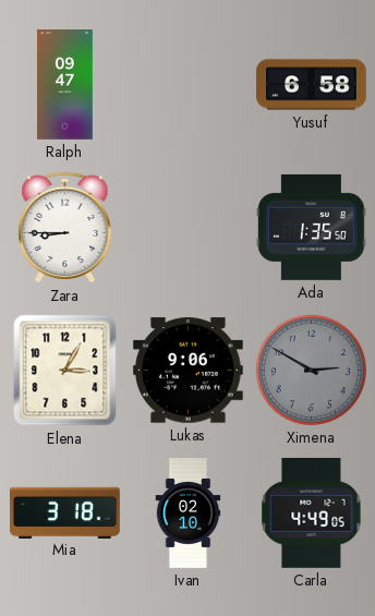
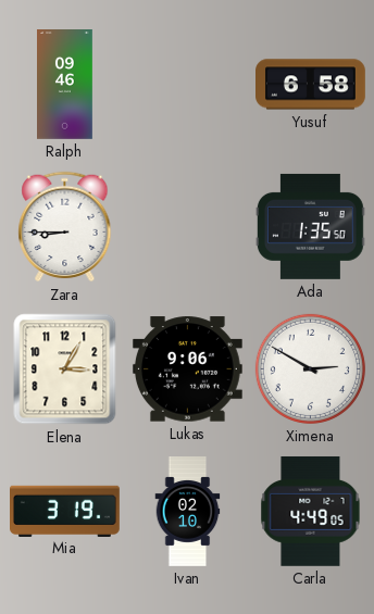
Ralph: 09:47 -> 09:46
Ximena dial: grey -> white
Mia: 3:18 -> 3:19
